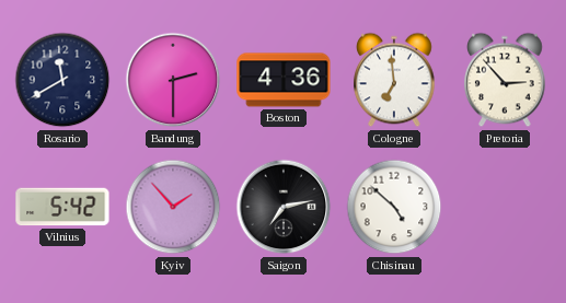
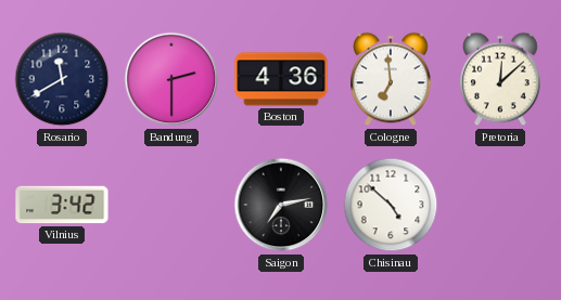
Pretoria: 2:53 -> 12:08
Vilnius: 5:42 -> 3:42
Kyiv: 1:53 -> none
